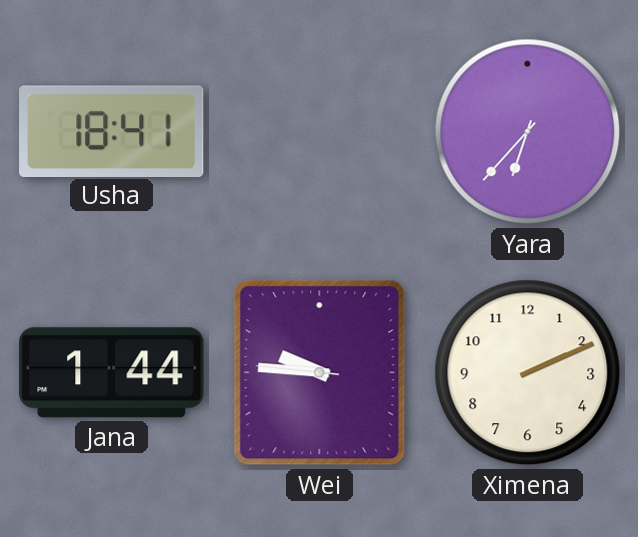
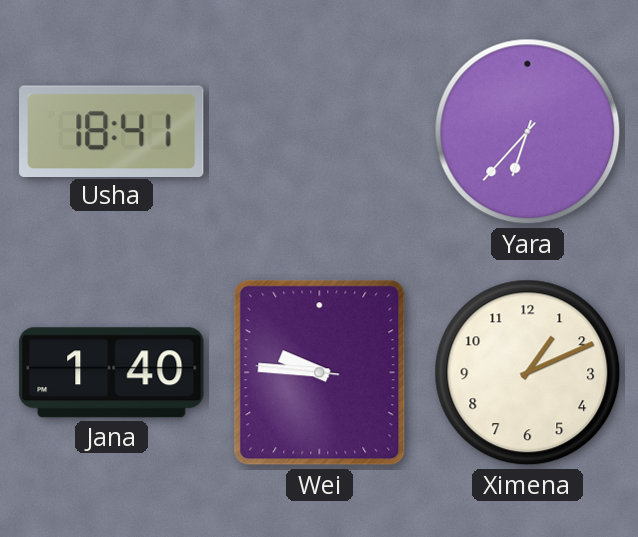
Jana: 1:44 -> 1:40
Ximena: 2:11 -> 1:11
